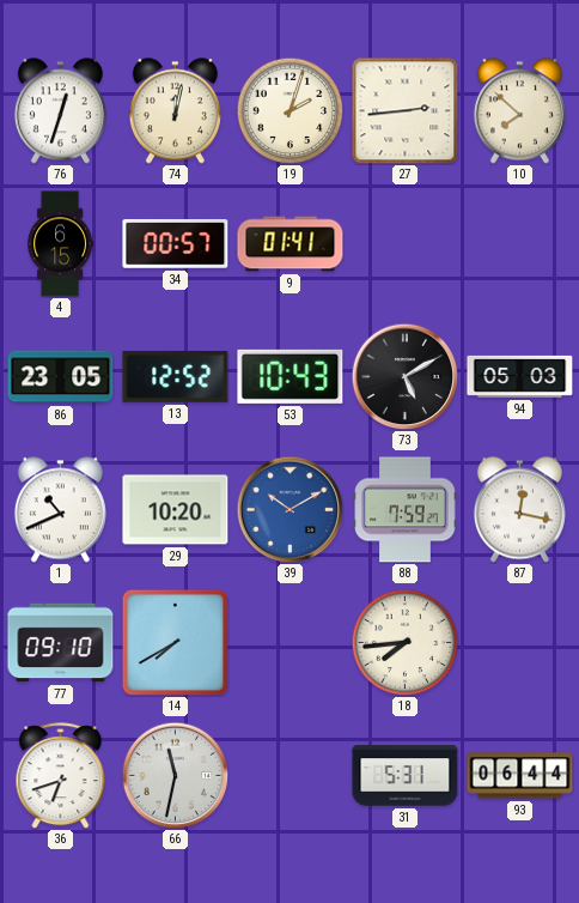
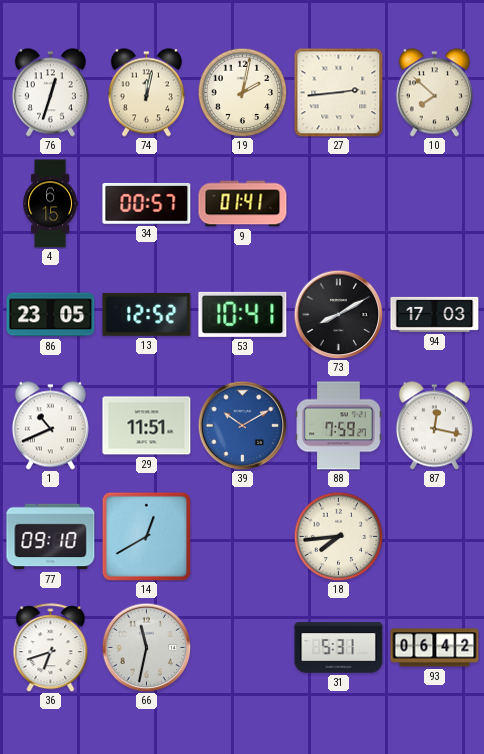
19: 2:03 -> 2:02
53: 10:43 -> 10:41
73: 5:10 -> 8:10
94: 05:03 -> 17:03
29: 10:20 -> 11:51
14: 7:40 -> 12:40
93: 06:44 -> 06:42
